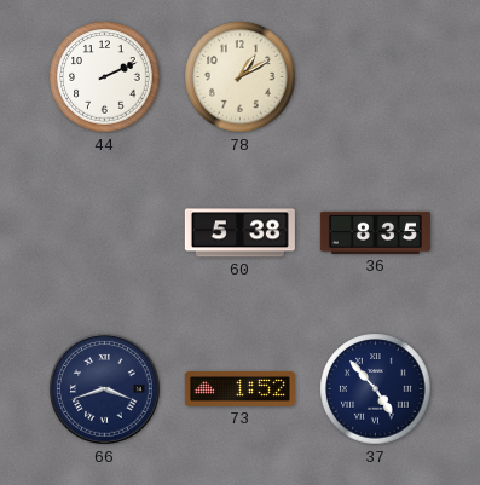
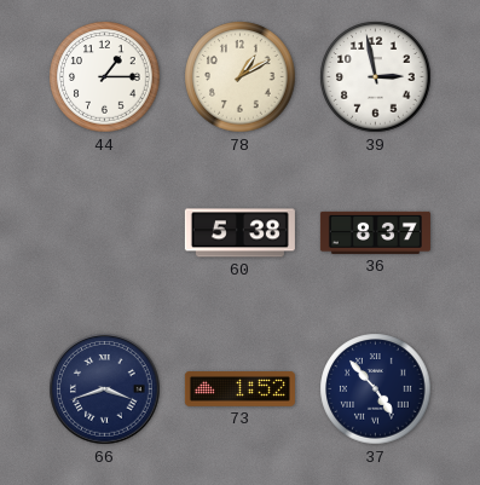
44: 2:11 -> 1:15
39: none -> 2:58
36: 8:35 -> 8:37
